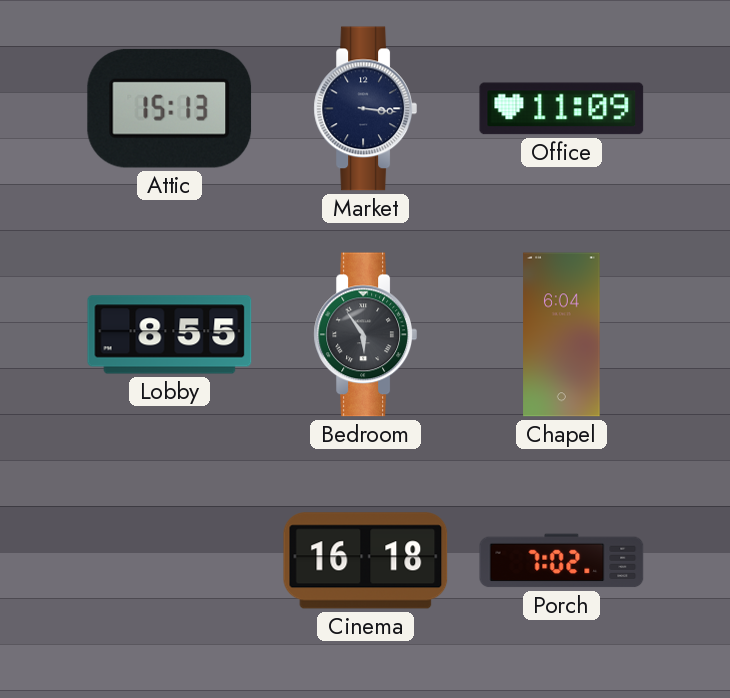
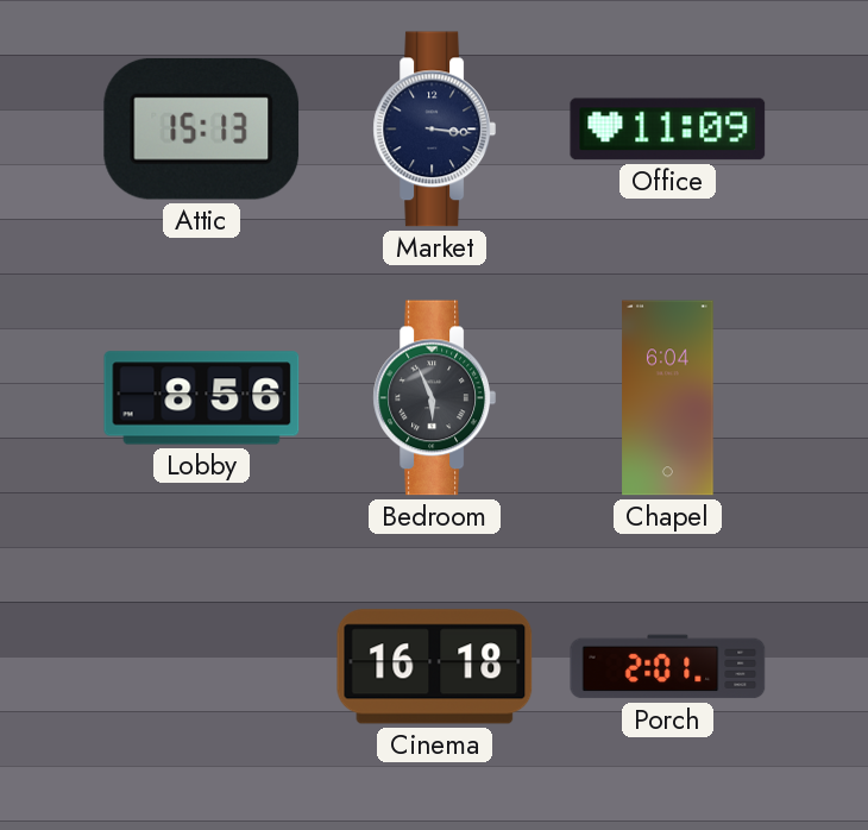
Lobby: 8:55 -> 8:56
Bedroom: 5:54 -> 5:56
Porch: 7:02 -> 2:01
